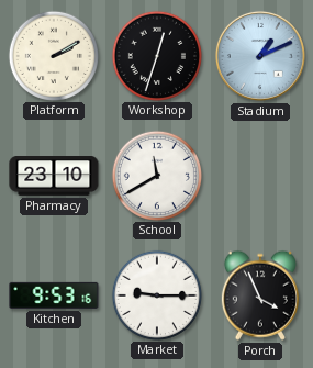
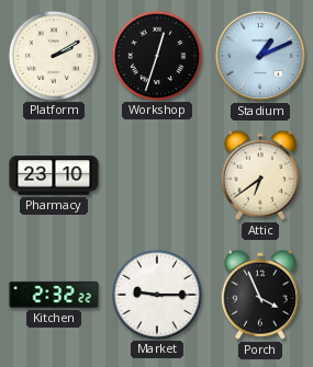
School: 11:40 -> none
Attic: none -> 6:39
Kitchen: 9:53 -> 2:32
